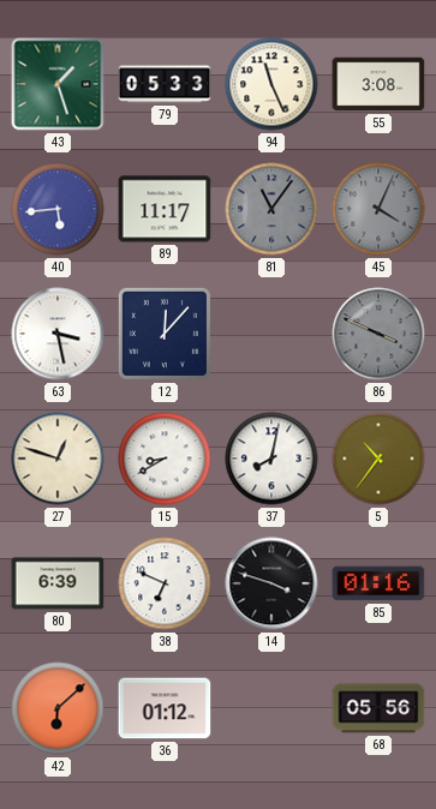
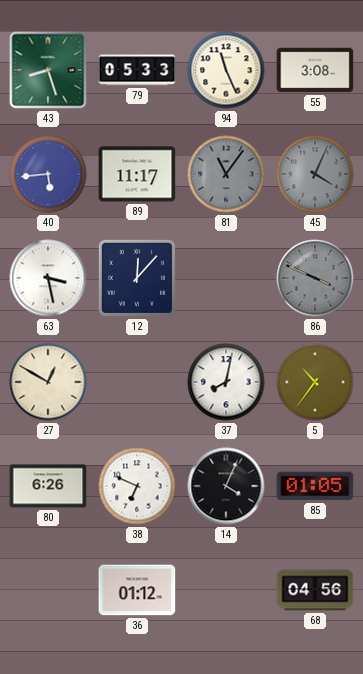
43: 1:27 -> 8:27
27: 12:48 -> 12:50
15: 8:40 -> none
80: 6:39 -> 6:26
14: 3:48 -> 4:04
85: 01:16 -> 01:05
42: 6:08 -> none
68: 05:56 -> 04:56
